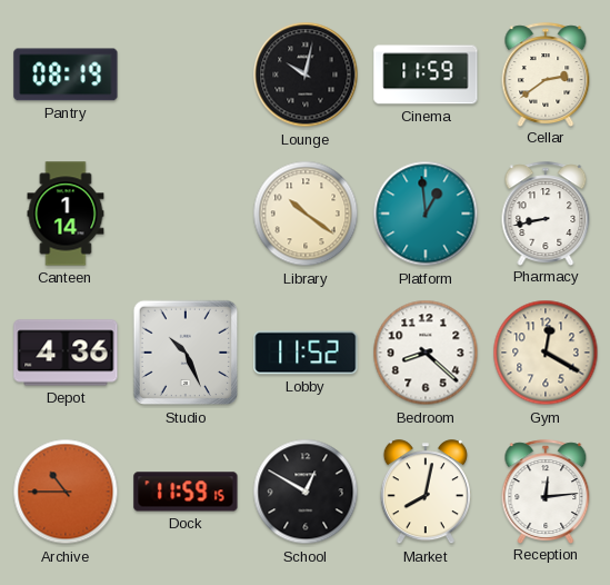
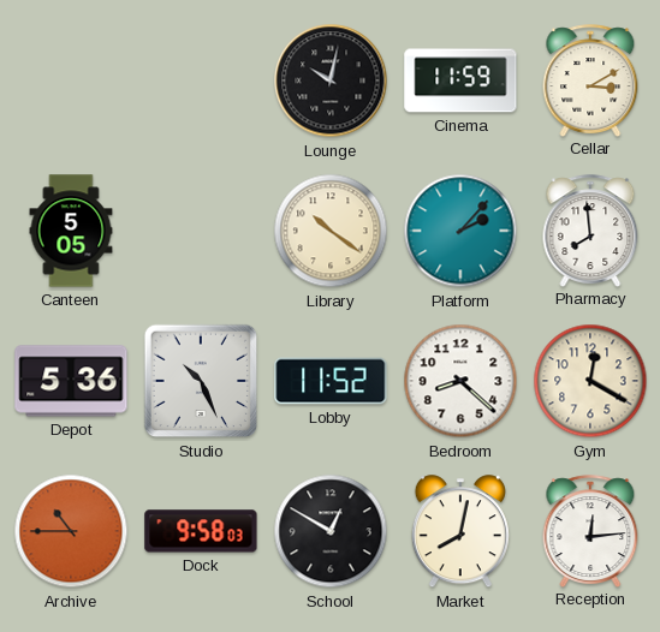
Pantry: 08:19 -> none
Cellar: 2:39 -> 3:10
Canteen: 1:14 -> 5:05
Platform: 12:59 -> 2:07
Pharmacy: 8:43 -> 7:59
Depot: 4:36 -> 5:36
Dock: 11:59 -> 9:58
